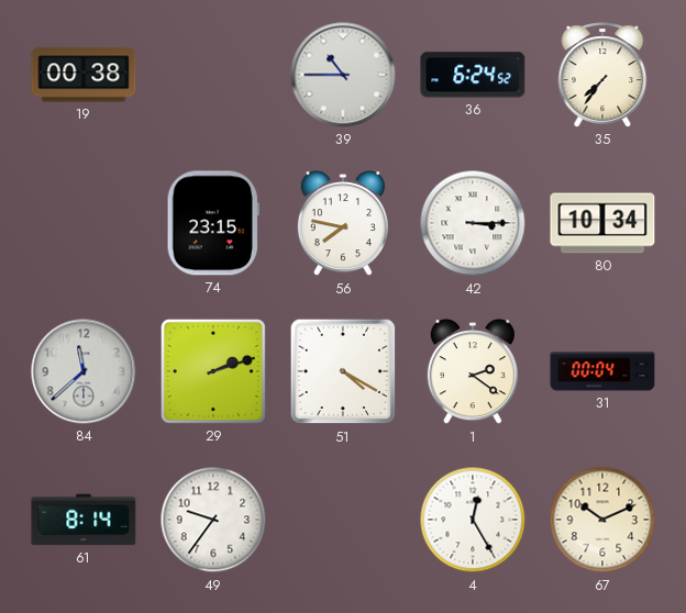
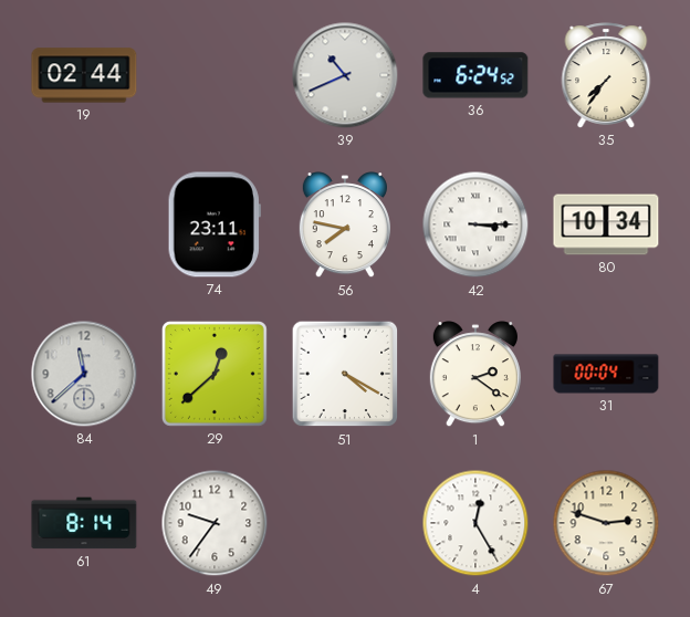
19: 00:38 -> 02:44
39: 10:45 -> 10:41
74: 23:15 -> 23:11
29: 2:12 -> 12:38
67: 10:11 -> 2:48
